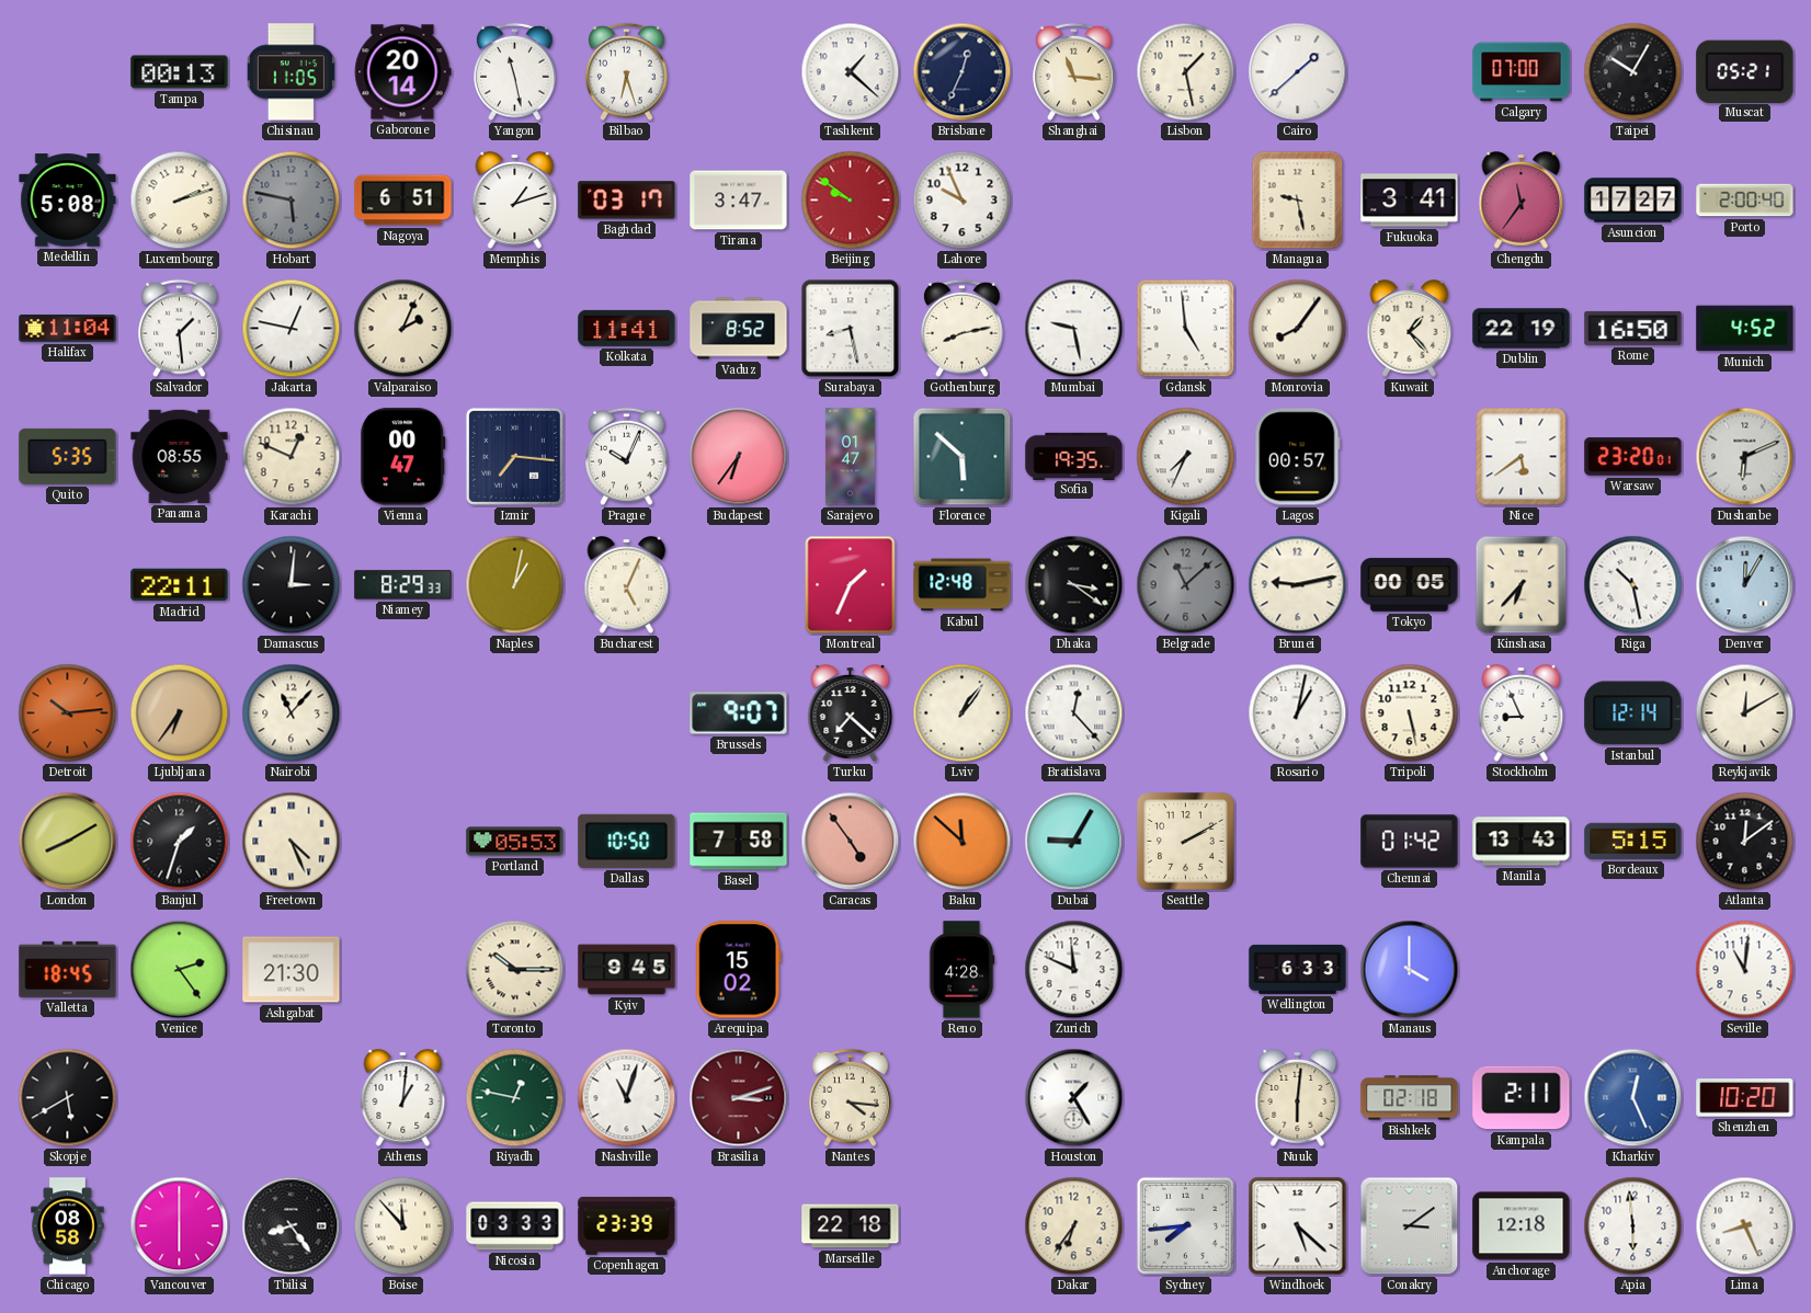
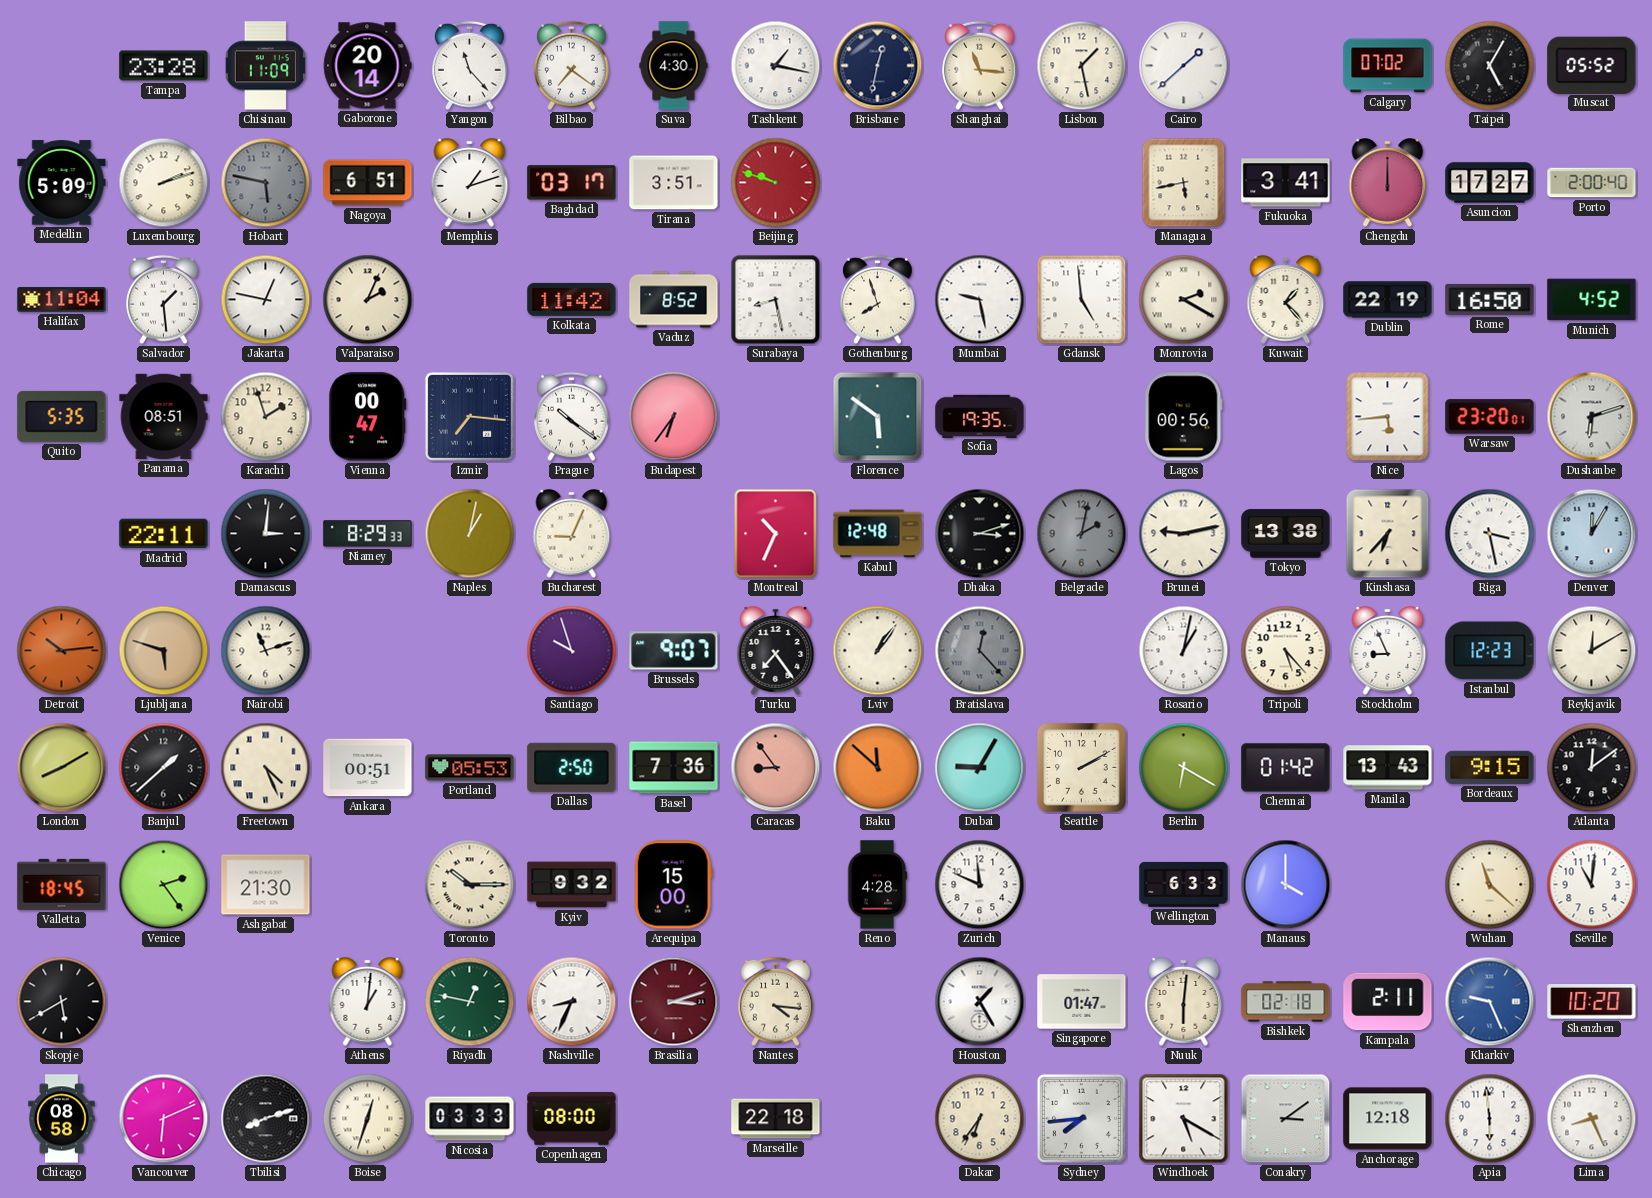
Tampa: 00:13 -> 23:28
Chisinau: 11:05 -> 11:09
Yangon: 11:28 -> 11:23
Bilbao: 6:27 -> 7:21
Suva: none -> 4:30
Tashkent: 1:22 -> 1:17
Brisbane: 12:34 -> 12:32
Calgary: 07:00 -> 07:02
Taipei: 10:05 -> 5:05
Muscat: 05:21 -> 05:52
Medellin: 5:08 -> 5:09
Tirana: 3:47 -> 3:51
Beijing: 9:51 -> 9:48
Lahore: 9:56 -> none
Managua: 9:28 -> 5:43
Chengdu: 11:36 -> 12:00
Kolkata: 11:41 -> 11:42
Gothenburg: 8:13 -> 7:57
Monrovia: 8:06 -> 2:20
Panama: 08:55 -> 08:51
Karachi: 12:49 -> 1:57
Prague: 10:04 -> 10:21
Sarajevo: 01:47 -> none
Florence: 5:52 -> 5:51
Kigali: 7:34 -> none
Lagos: 00:57 -> 00:56
Nice: 5:39 -> 5:44
Dushanbe: 6:11 -> 6:12
Bucharest: 5:04 -> 9:04
Montreal: 1:34 -> 10:34
Dhaka: 3:21 -> 3:12
Belgrade: 11:08 -> 2:02
Tokyo: 00:05 -> 13:38
Riga: 10:28 -> 3:28
Ljubljana: 6:36 -> 5:48
Nairobi: 11:07 -> 11:12
Santiago: none -> 9:57
Turku: 7:22 -> 7:24
Bratislava dial: white -> grey
Tripoli: 5:28 -> 5:23
Istanbul: 12:14 -> 12:23
Banjul: 1:33 -> 1:38
Ankara: none -> 00:51
Dallas: 10:50 -> 2:50
Basel: 7:58 -> 7:36
Caracas: 4:54 -> 8:54
Berlin: none -> 6:20
Bordeaux: 5:15 -> 9:15
Kyiv: 9:45 -> 9:32
Arequipa: 15:02 -> 15:00
Wuhan: none -> 11:22
Nashville: 11:03 -> 8:34
Singapore: none -> 01:47
Kharkiv: 12:26 -> 9:26
Vancouver: 6:00 -> 6:11
Tbilisi: 8:24 -> 8:12
Boise: 11:53 -> 12:33
Copenhagen: 23:39 -> 08:00
Windhoek: 5:22 -> 5:20
